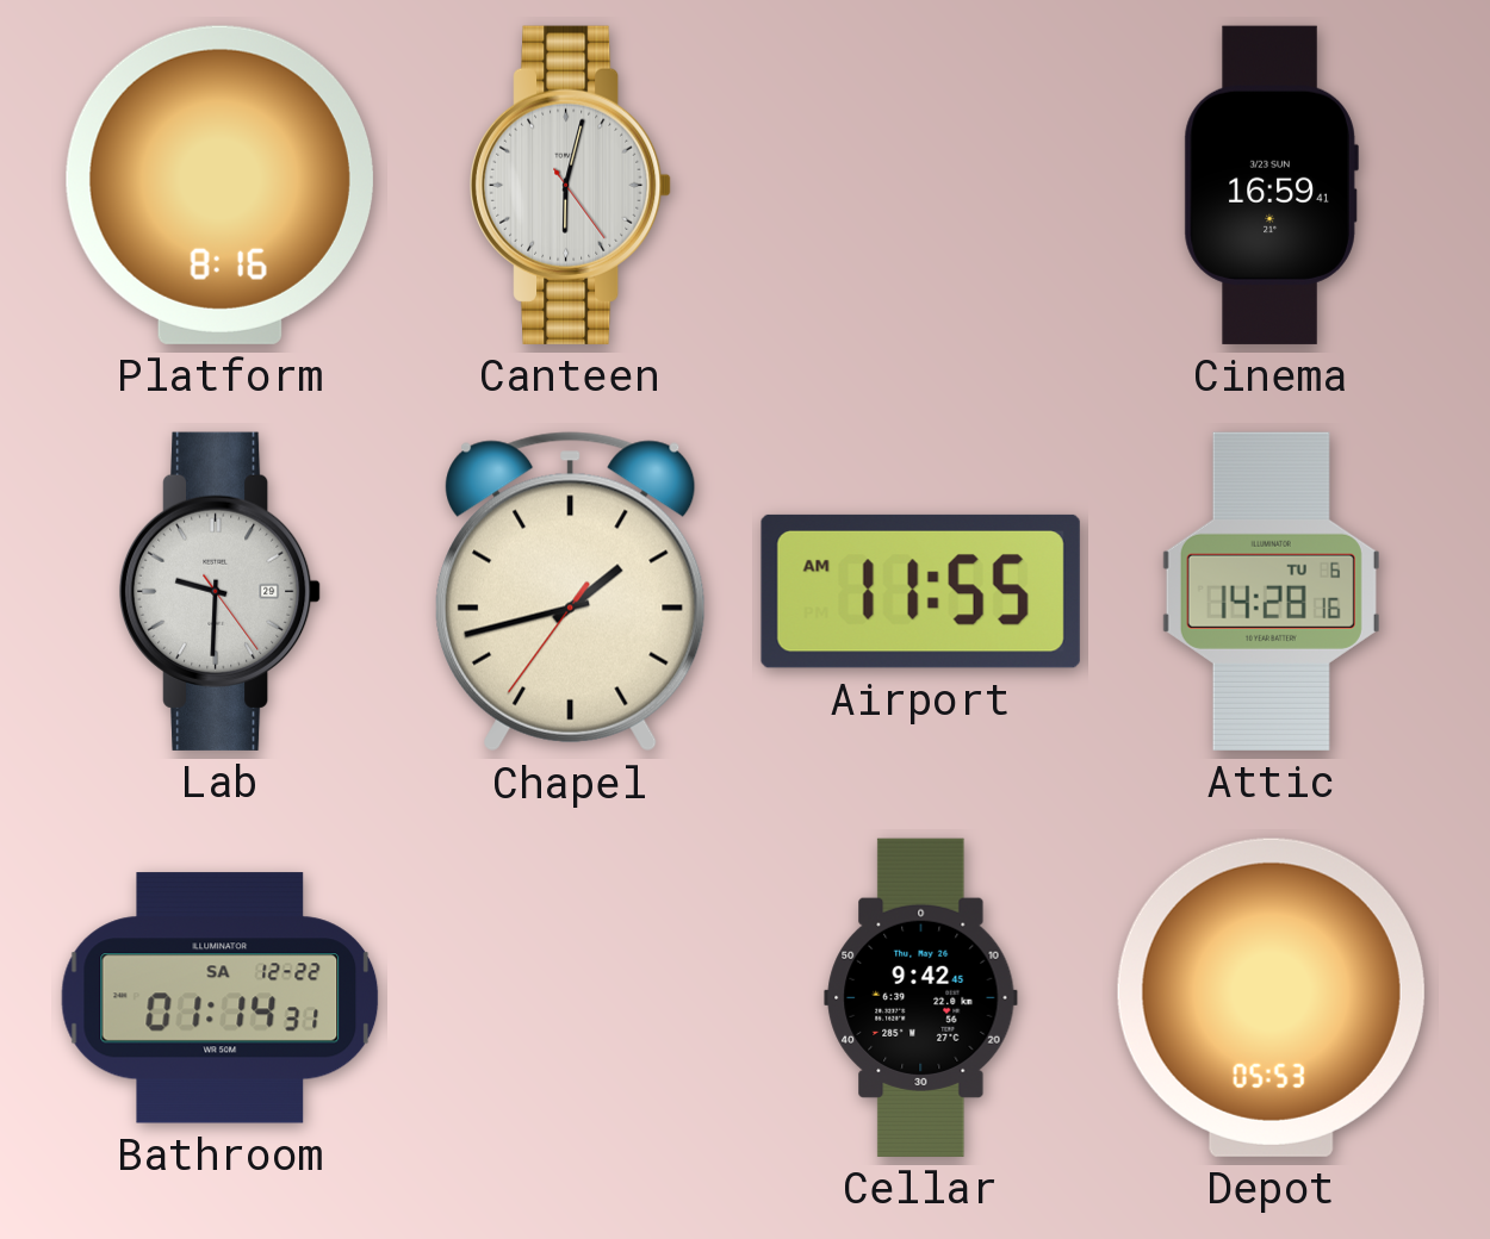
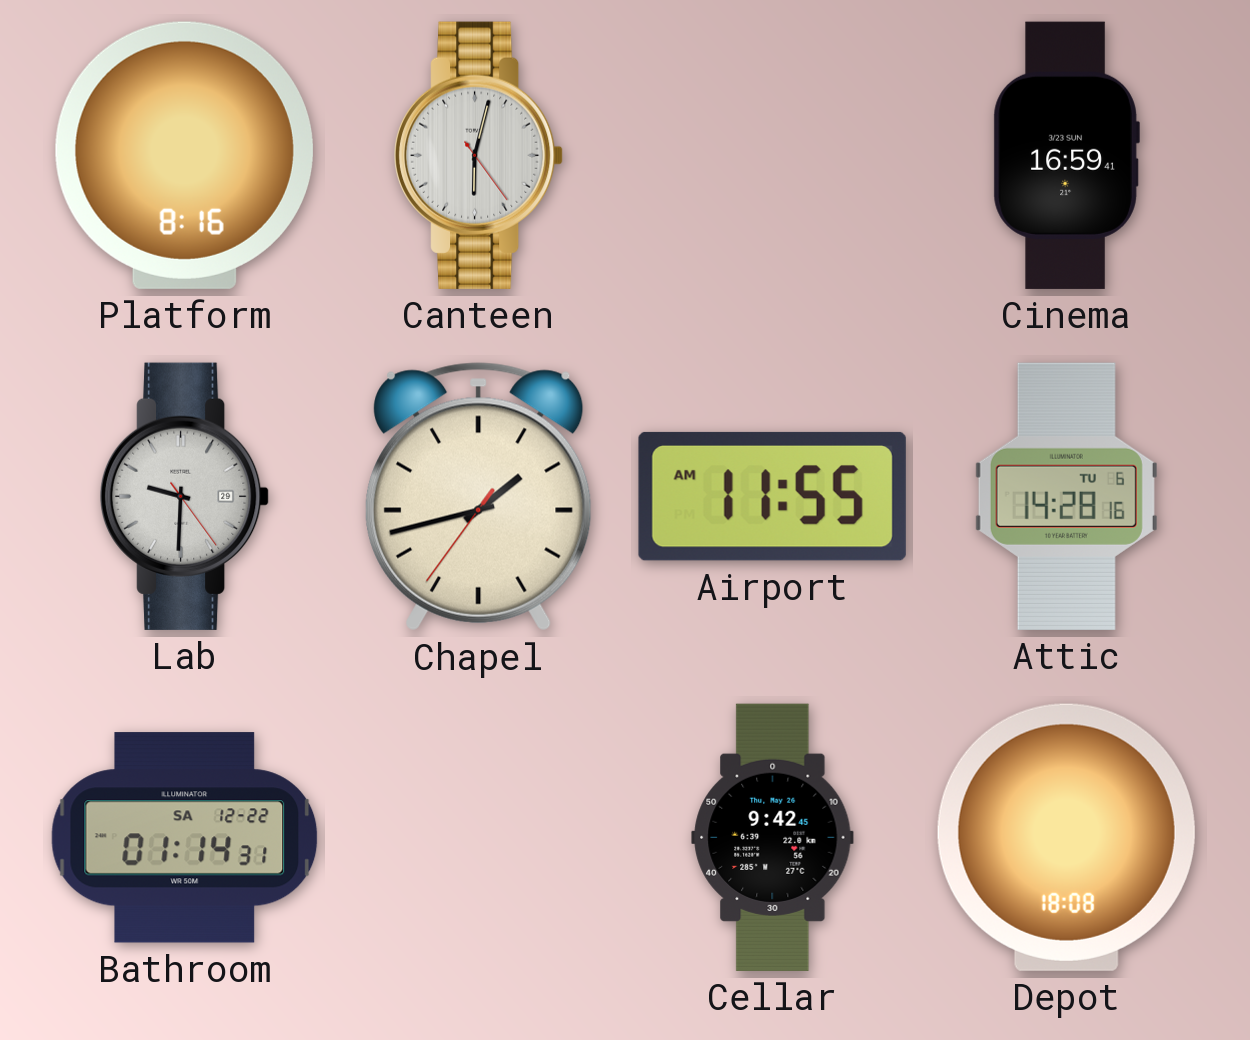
Depot: 05:53 -> 18:08
